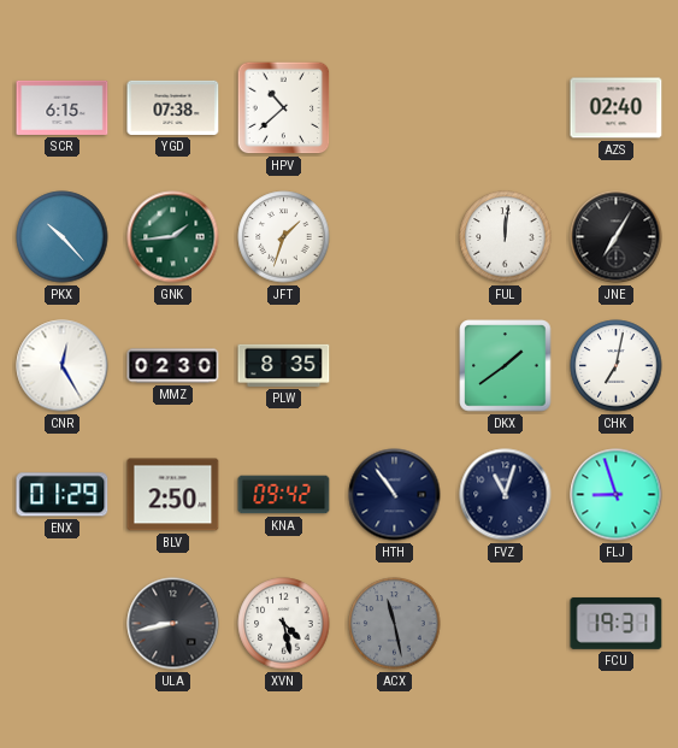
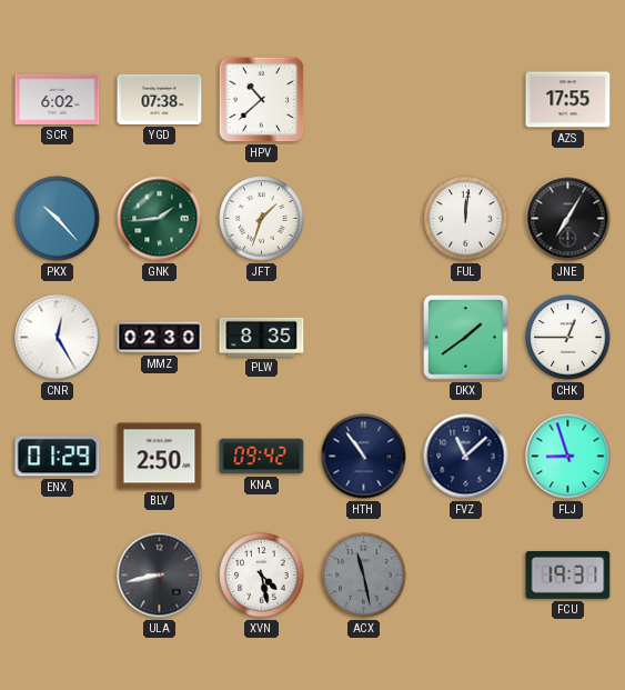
SCR: 6:15 -> 6:02
AZS: 02:40 -> 17:55
CHK: 7:02 -> 12:45
FVZ: 11:03 -> 11:08
